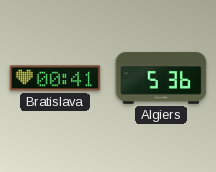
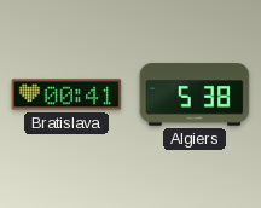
Algiers: 5:36 -> 5:38
